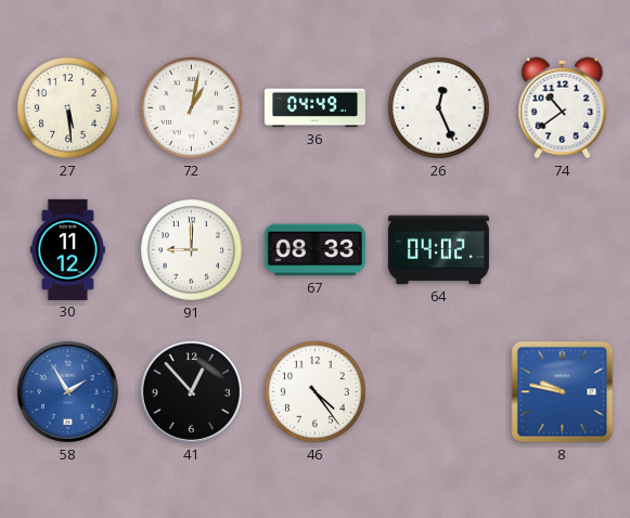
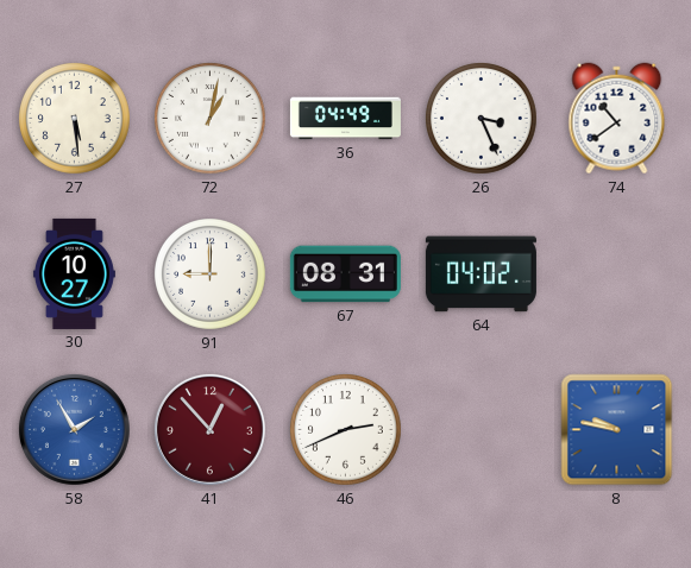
26: 12:26 -> 3:26
30: 11:12 -> 10:27
67: 08:33 -> 08:31
41 dial: black -> burgundy
46: 4:24 -> 2:41
